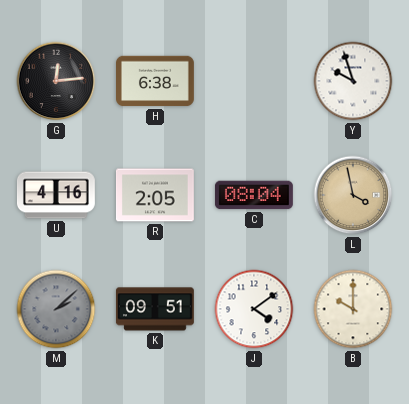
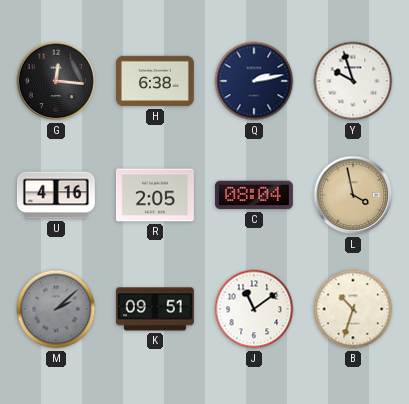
G: 12:14 -> 12:16
Q: none -> 2:13
J: 4:09 -> 11:09
B: 10:00 -> 10:33
